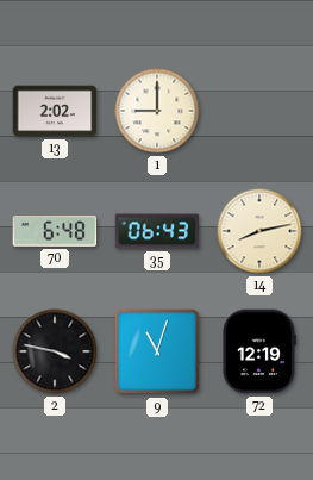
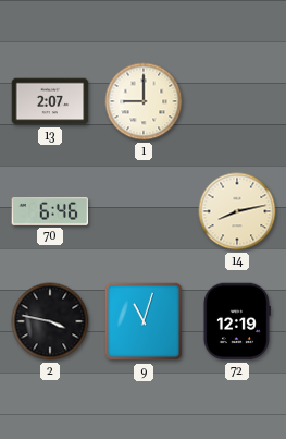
13: 2:02 -> 2:07
70: 6:48 -> 6:46
35: 06:43 -> none
